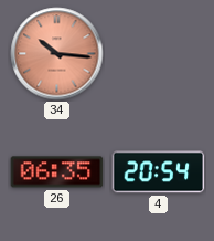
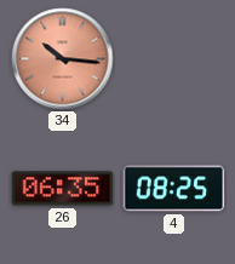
4: 20:54 -> 08:25
